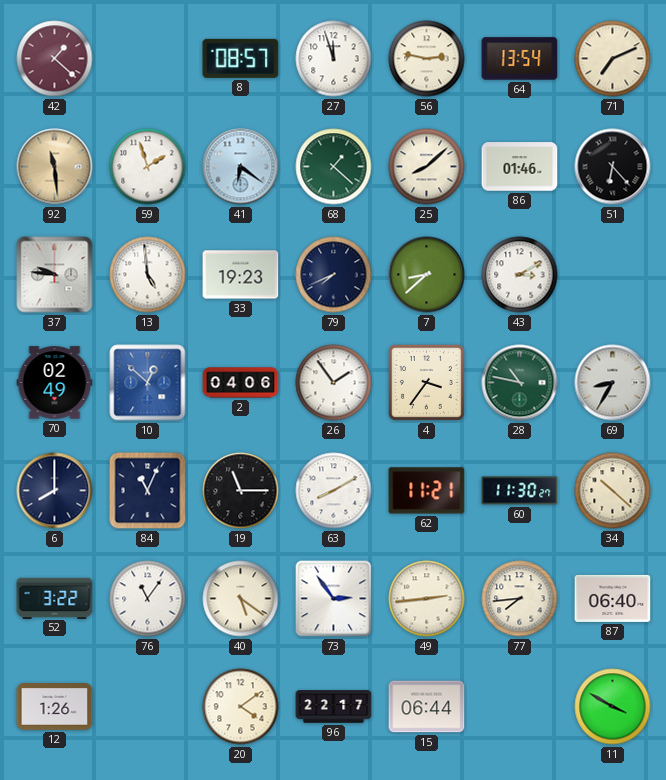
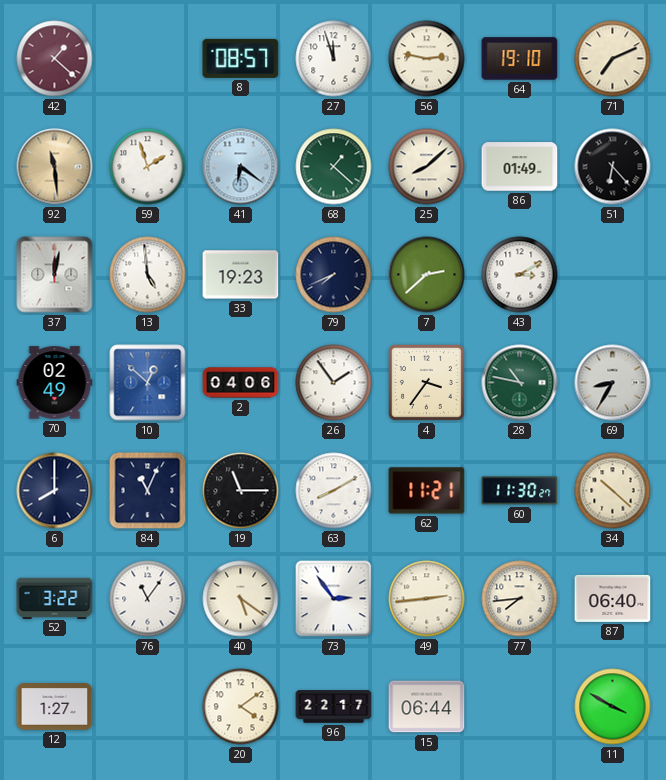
64: 13:54 -> 19:10
86: 01:46 -> 01:49
37: 9:46 -> 12:02
7: 8:38 -> 2:38
12: 1:26 -> 1:27
